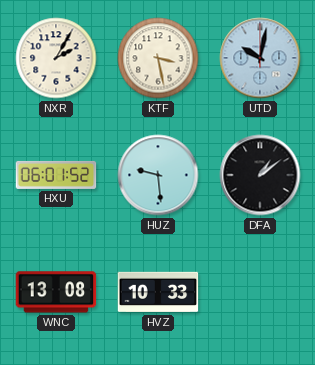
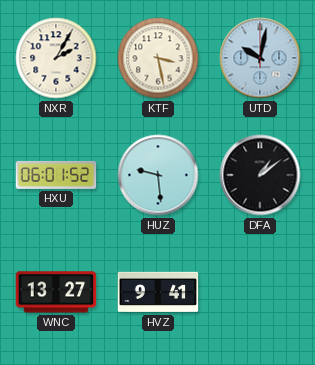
WNC: 13:08 -> 13:27
HVZ: 10:33 -> 9:41
